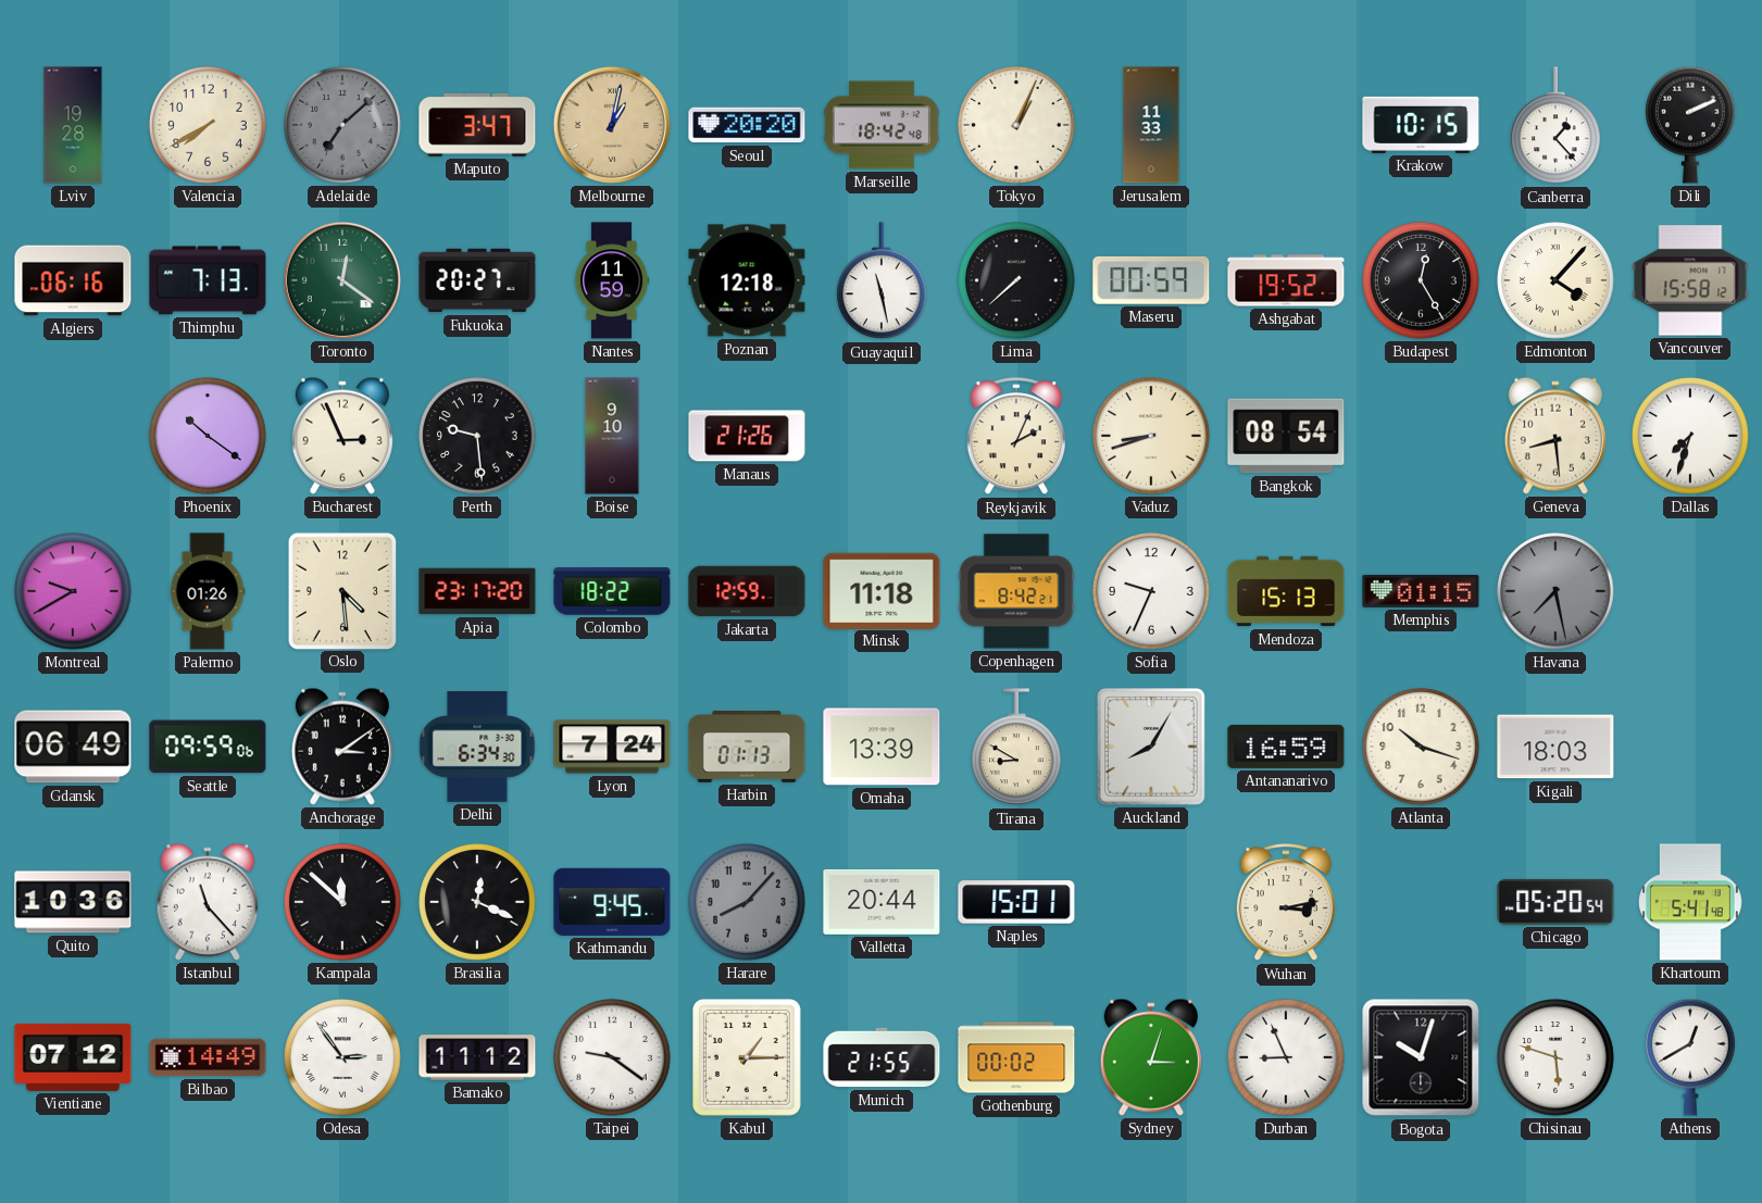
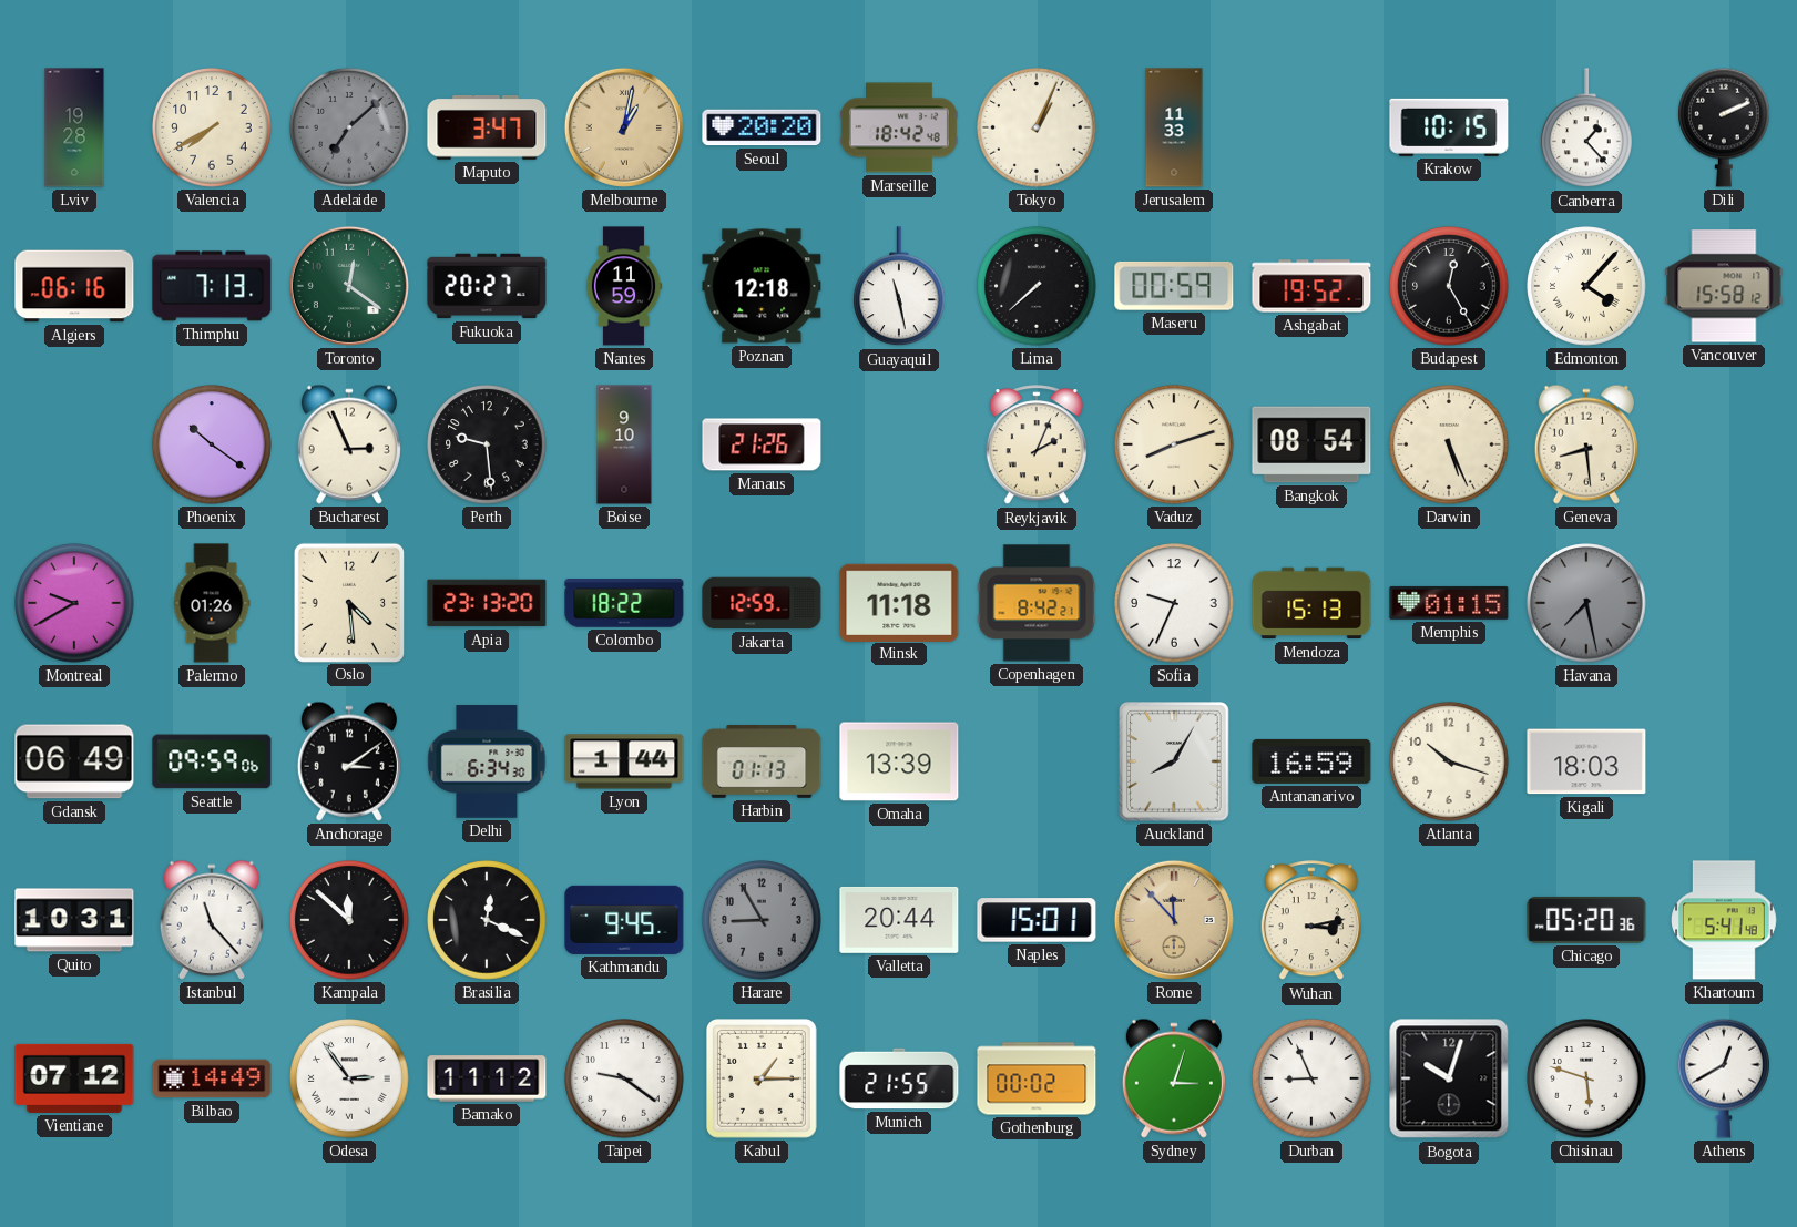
Vaduz: 8:42 -> 8:12
Darwin: none -> 5:26
Dallas: 7:33 -> none
Apia: 23:17 -> 23:13
Lyon: 7:24 -> 1:44
Tirana: 8:50 -> none
Quito: 10:36 -> 10:31
Harare: 8:07 -> 8:55
Rome: none -> 11:53
Chicago: 05:20:54 -> 05:20:36
